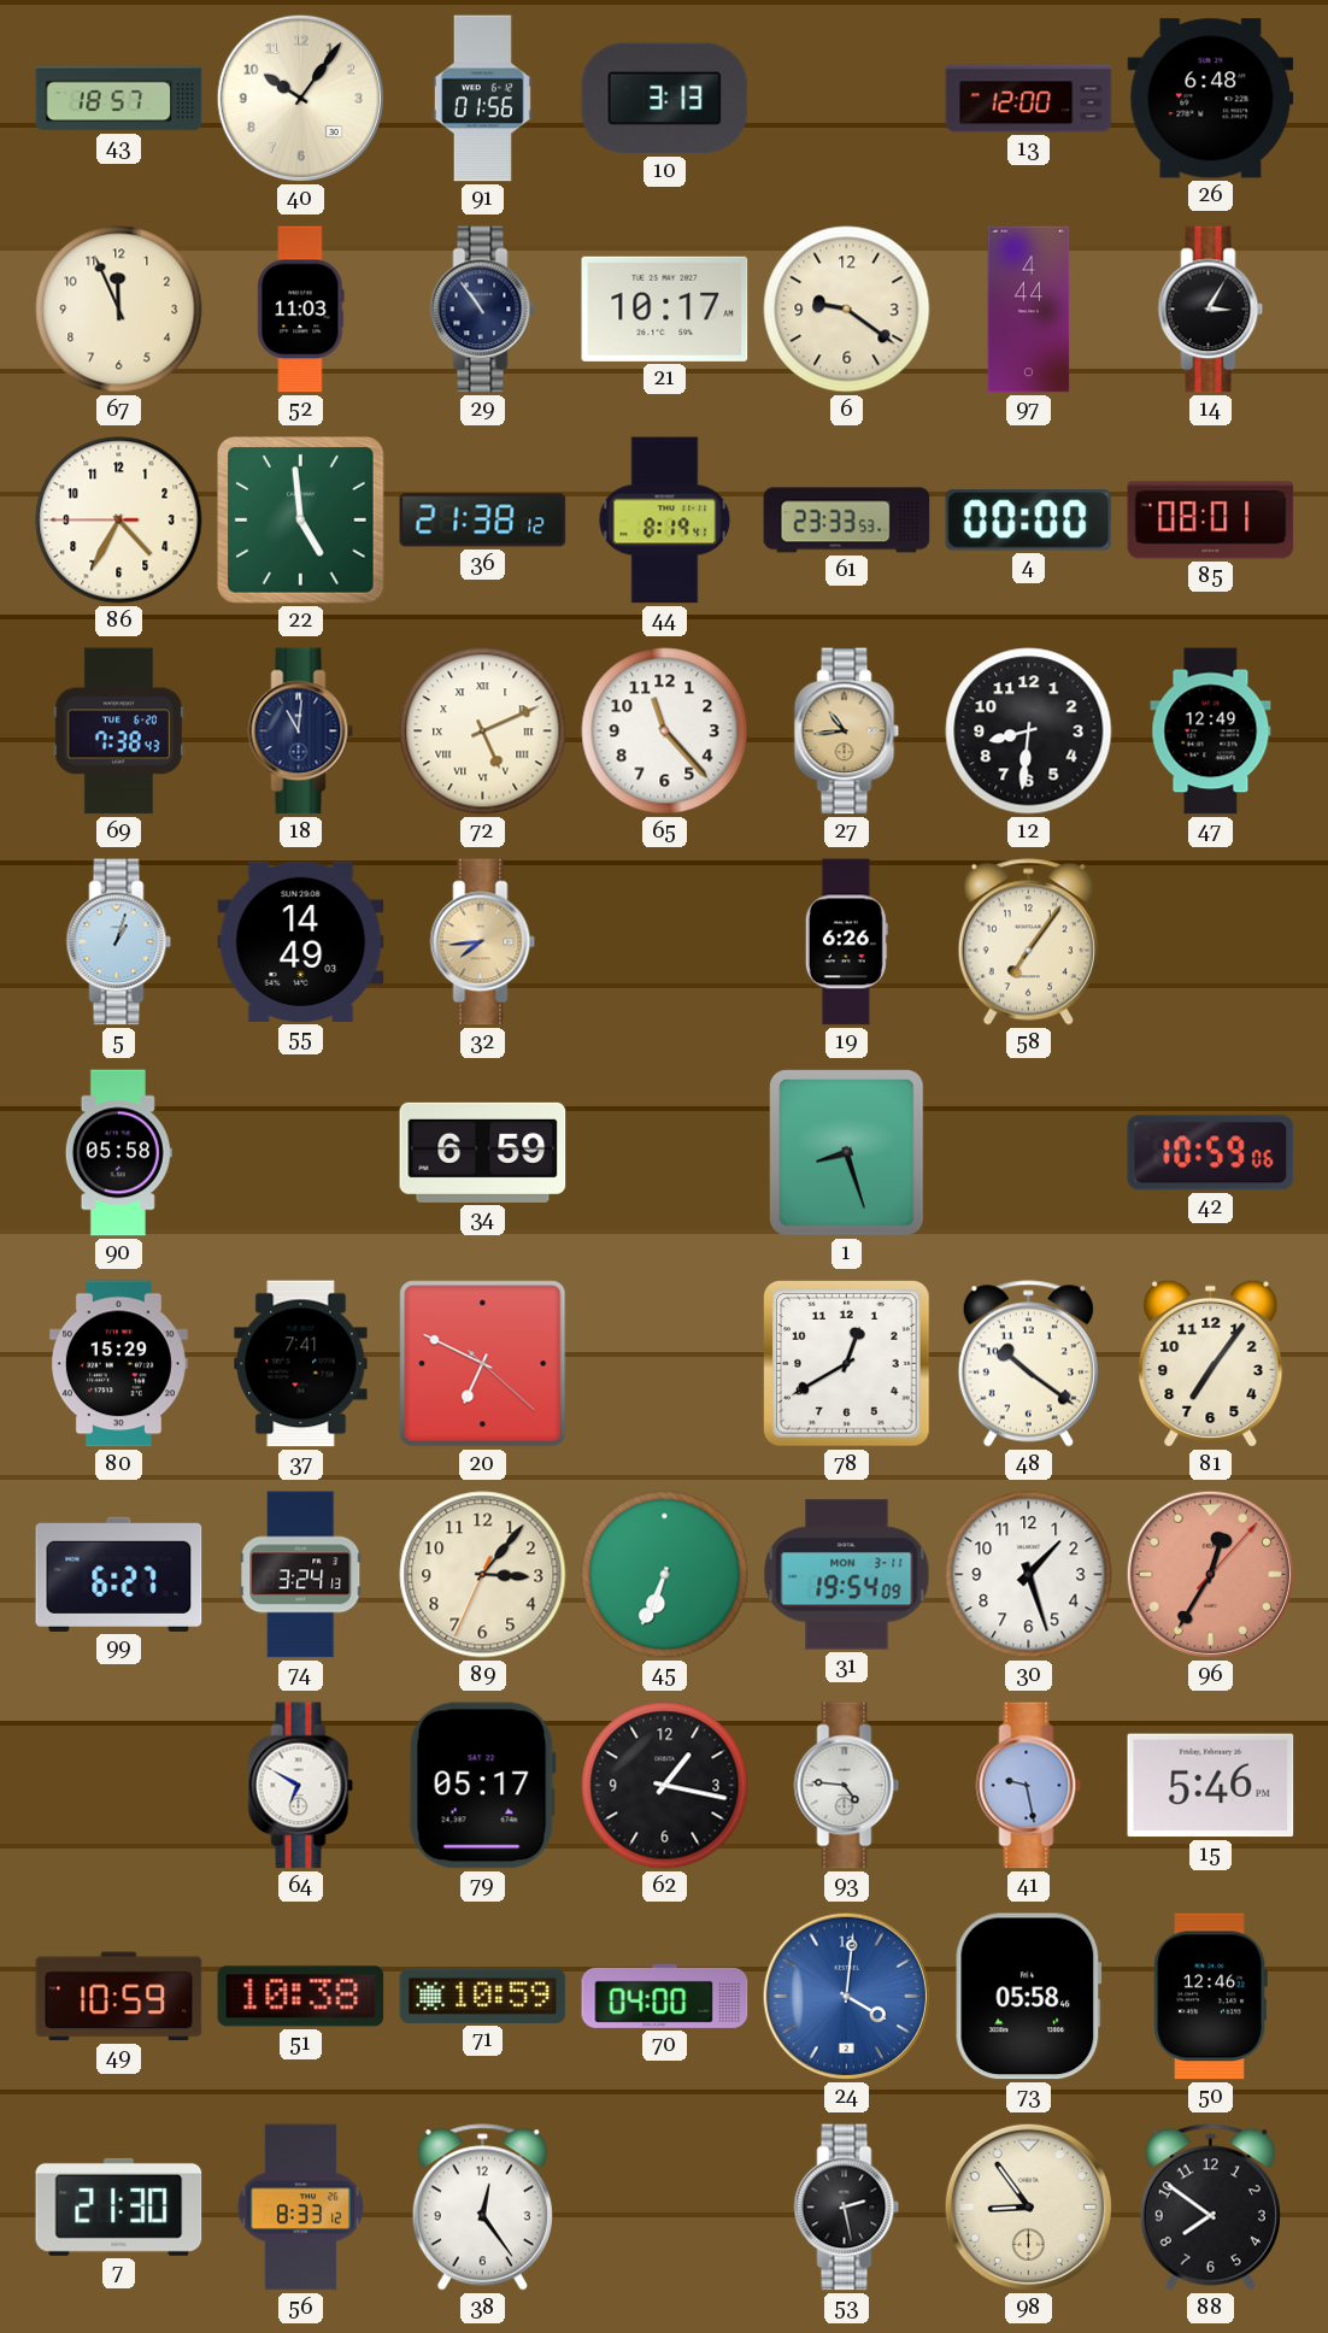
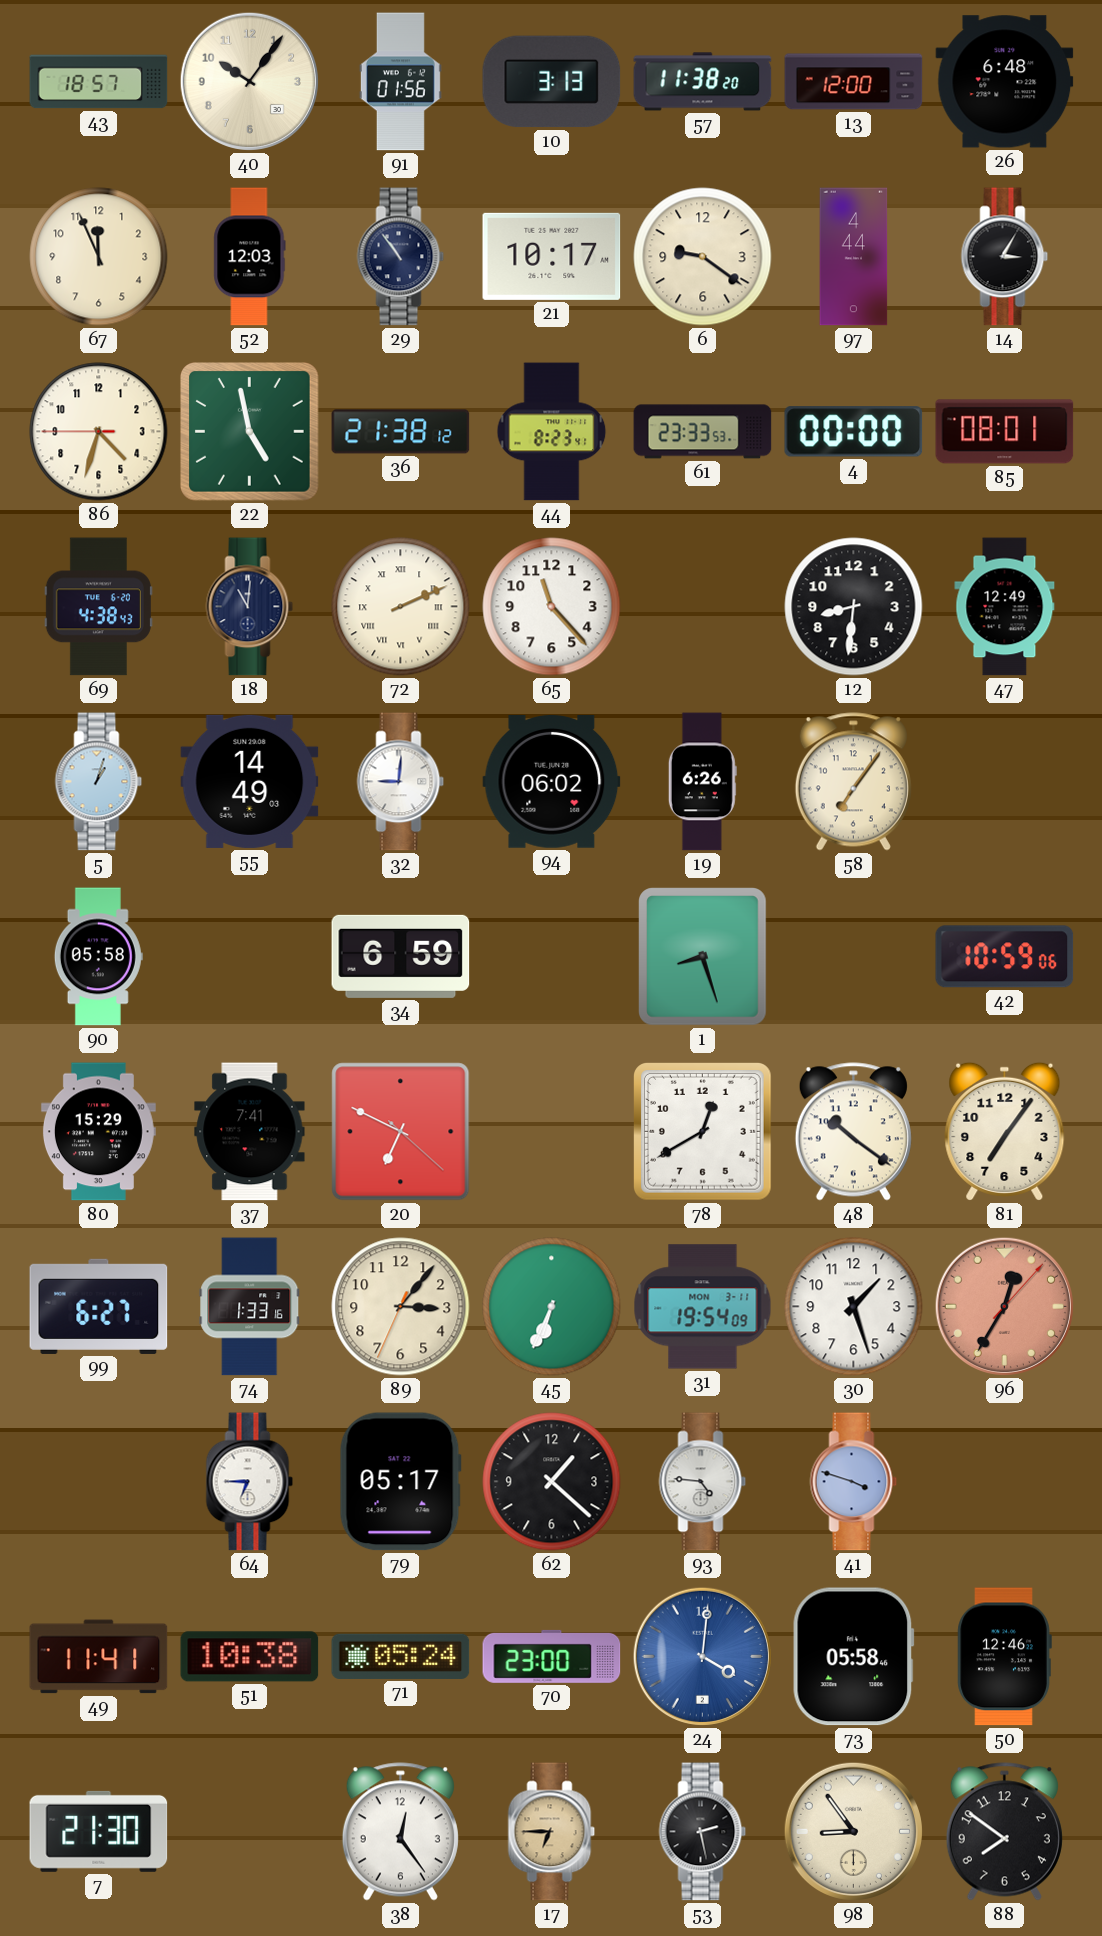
57: none -> 11:38
52: 11:03 -> 12:03
86: 4:34 -> 4:32
22: 4:59 -> 4:58
44: 8:19 -> 8:23
69: 7:38 -> 4:38
72: 5:11 -> 2:11
27: 10:44 -> none
32: 7:44 -> 9:01
32 dial: champagne -> white
94: none -> 06:02
74: 3:24 -> 1:33
64: 6:50 -> 6:45
62: 1:17 -> 1:22
41: 9:28 -> 3:48
15: 5:46 -> none
49: 10:59 -> 11:41
71: 10:59 -> 05:24
70: 04:00 -> 23:00
56: 8:33 -> none
17: none -> 6:45
